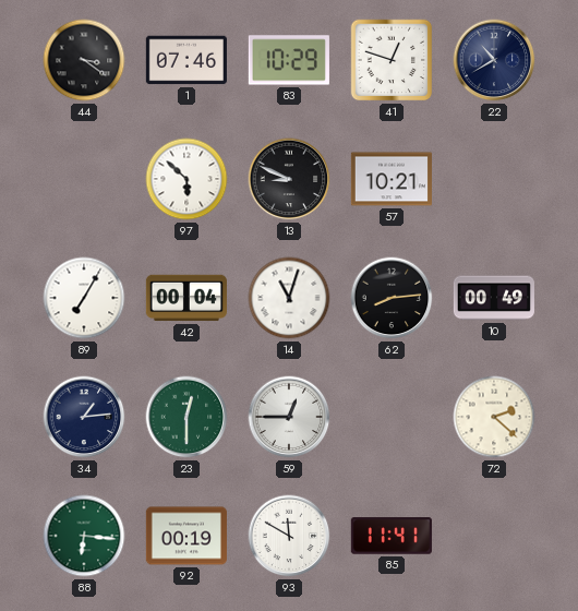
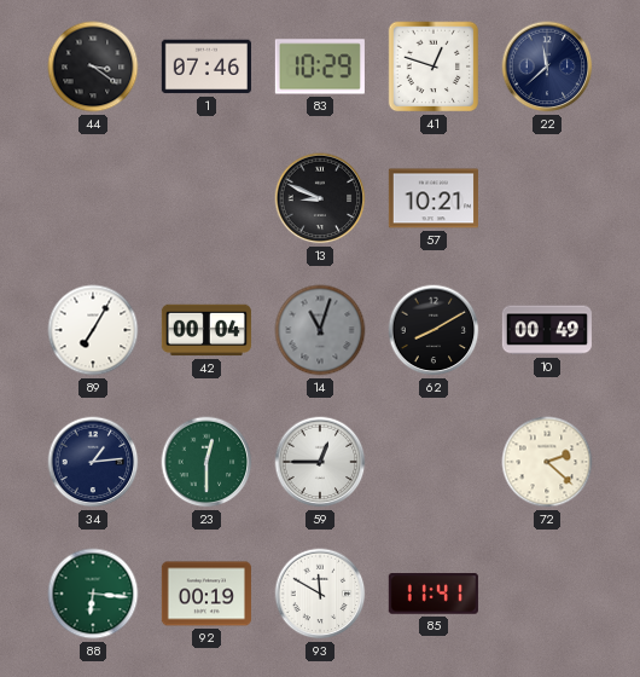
22: 10:40 -> 11:38
97: 5:52 -> none
14 dial: white -> grey
62: 8:14 -> 8:10
